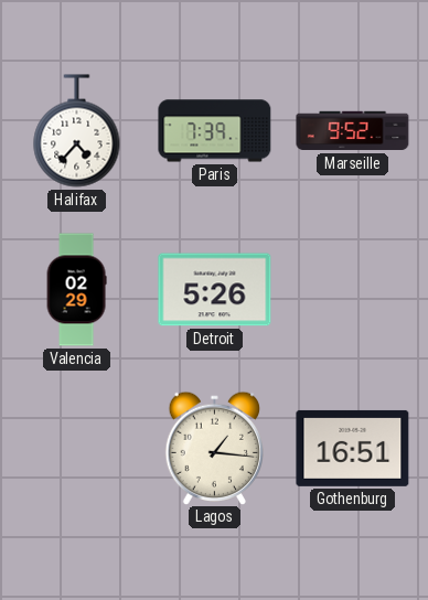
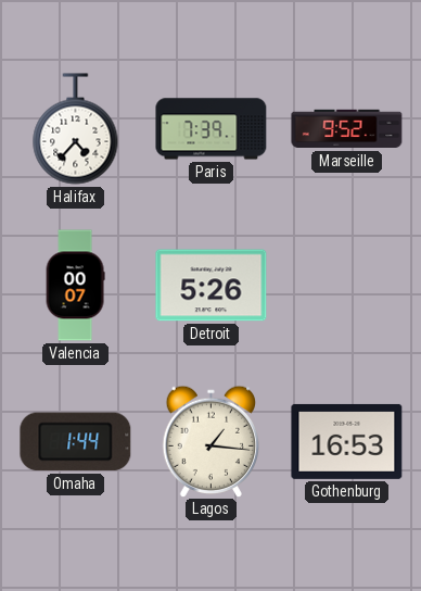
Valencia: 02:29 -> 00:07
Omaha: none -> 1:44
Gothenburg: 16:51 -> 16:53
